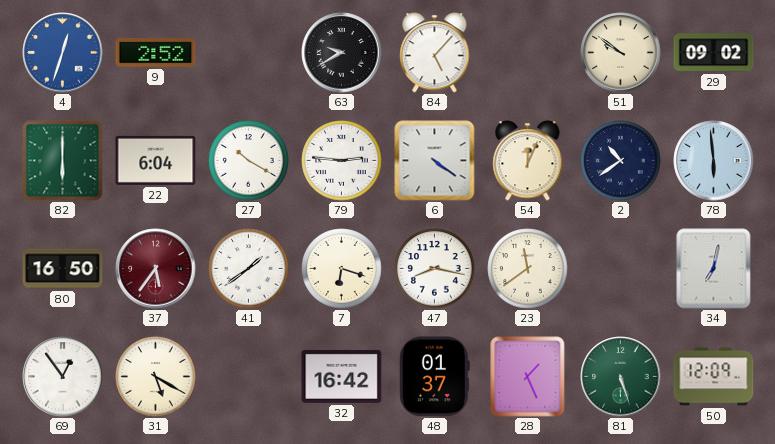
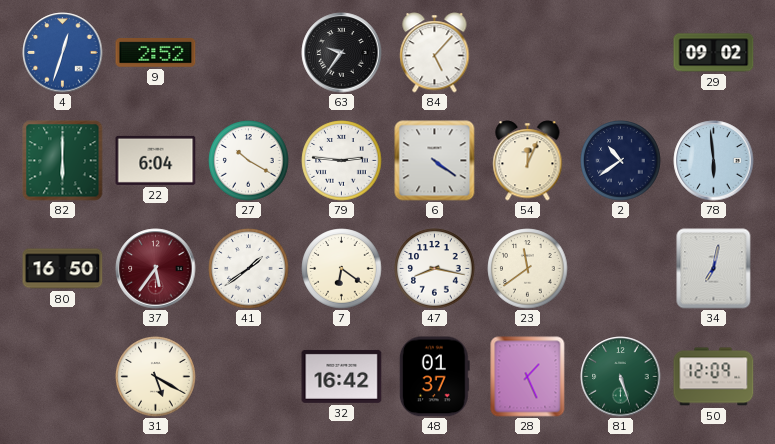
63: 9:40 -> 9:36
51: 9:51 -> none
7: 6:18 -> 6:21
69: 12:54 -> none
